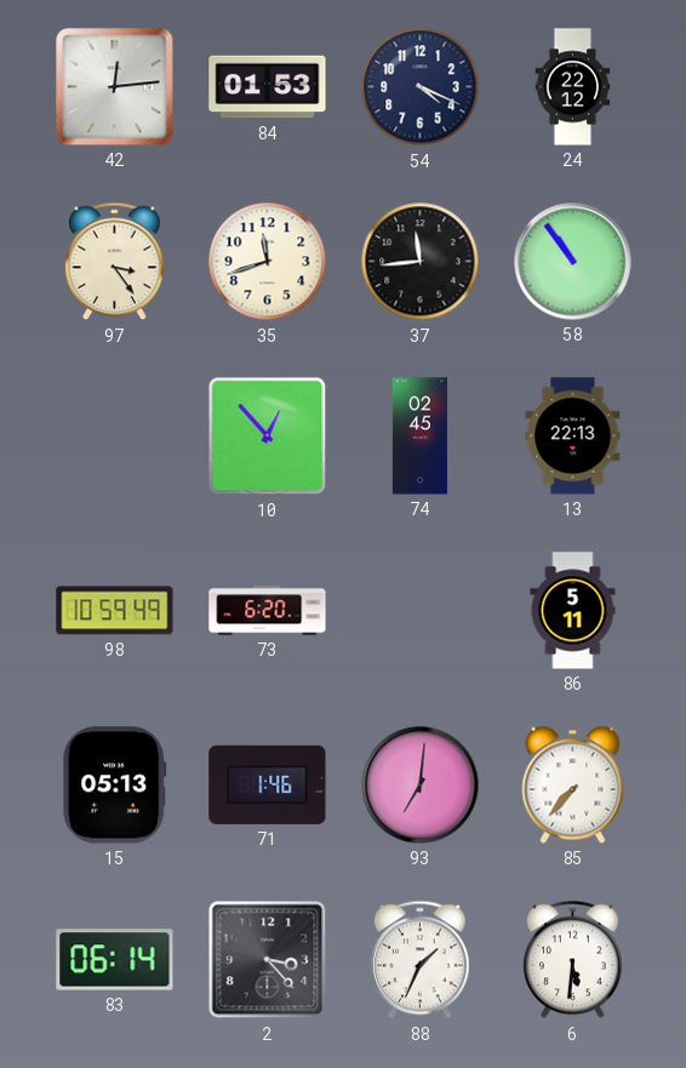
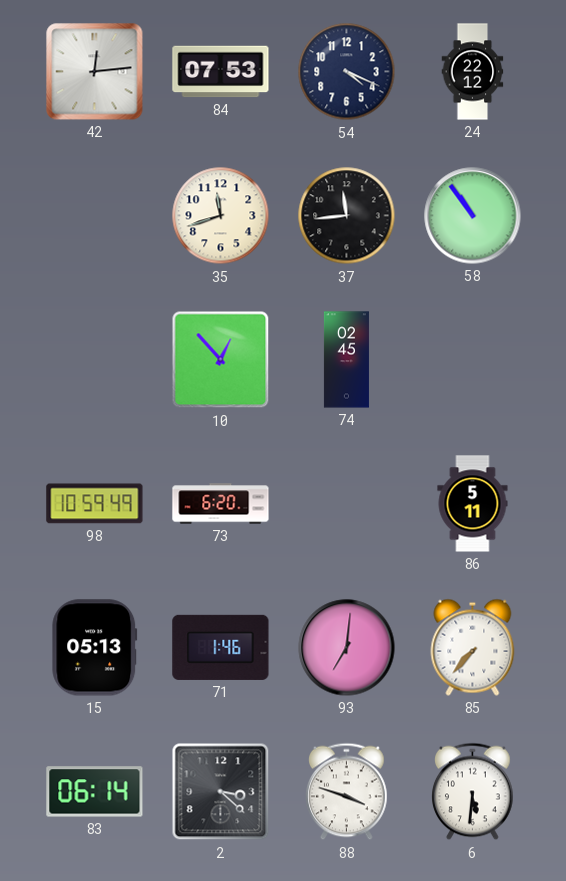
84: 01:53 -> 07:53
97: 3:24 -> none
13: 22:13 -> none
2: 3:23 -> 3:22
88: 1:34 -> 3:48
